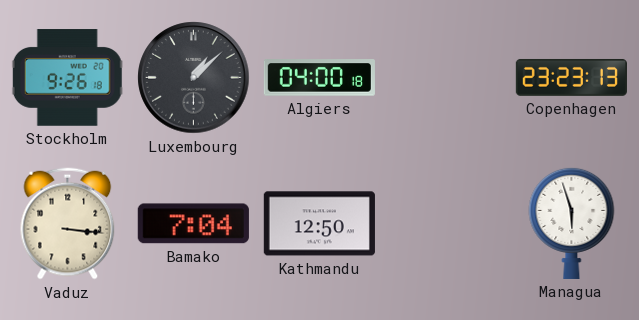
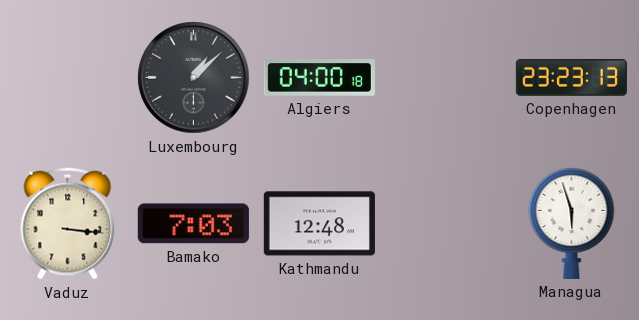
Stockholm: 9:26 -> none
Bamako: 7:04 -> 7:03
Kathmandu: 12:50 -> 12:48
